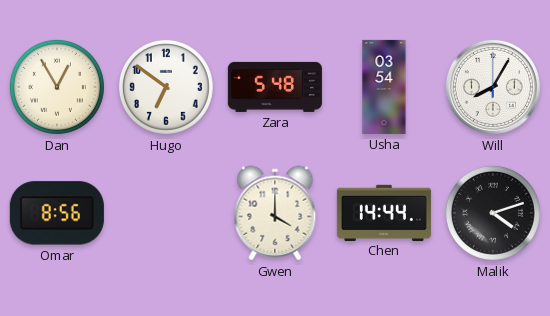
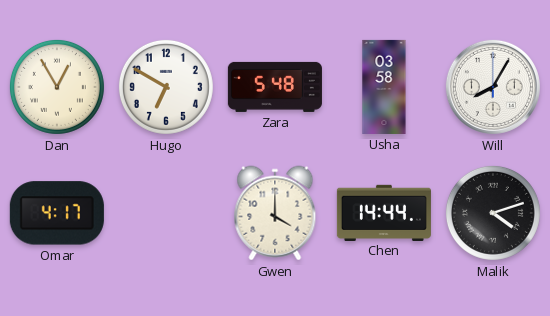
Hugo: 6:51 -> 6:50
Usha: 03:54 -> 03:58
Omar: 8:56 -> 4:17
